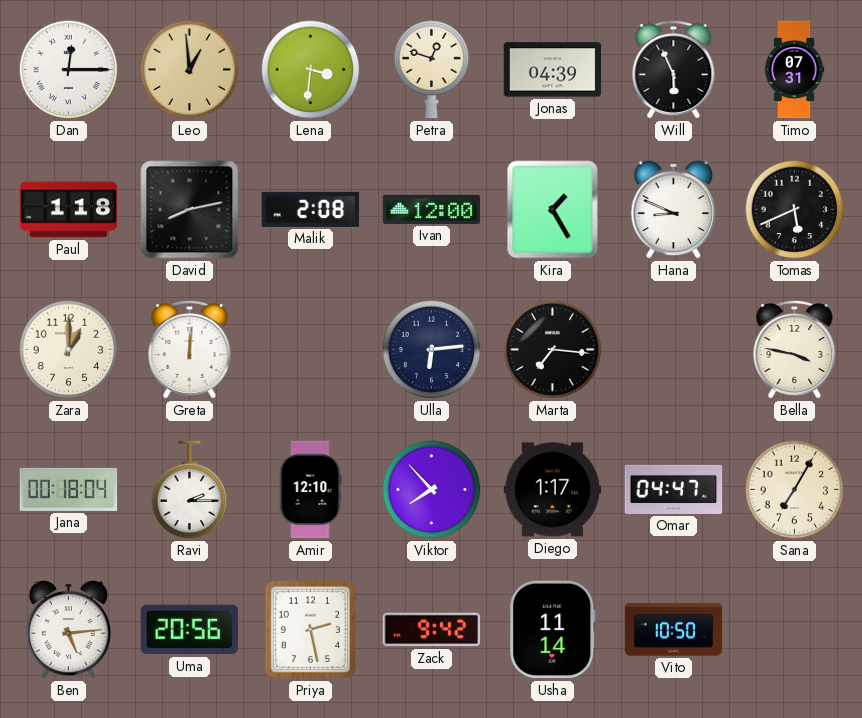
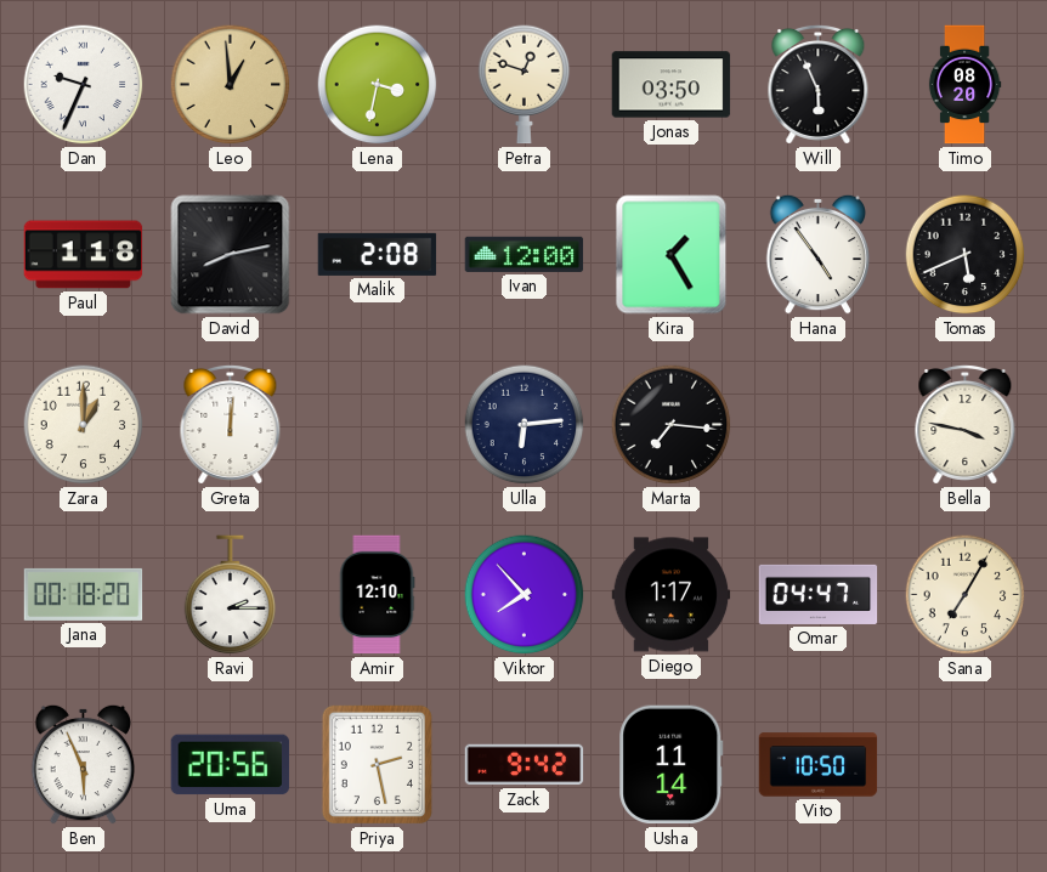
Dan: 12:15 -> 9:34
Lena: 3:31 -> 3:32
Jonas: 04:39 -> 03:50
Timo: 07:31 -> 08:20
Hana: 8:49 -> 4:54
Jana: 00:18:04 -> 00:18:20
Ben: 5:14 -> 5:56
